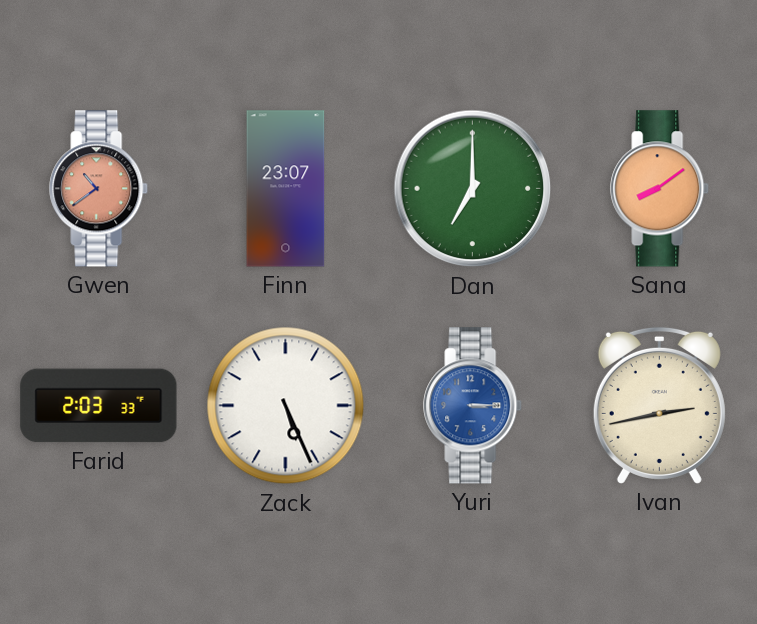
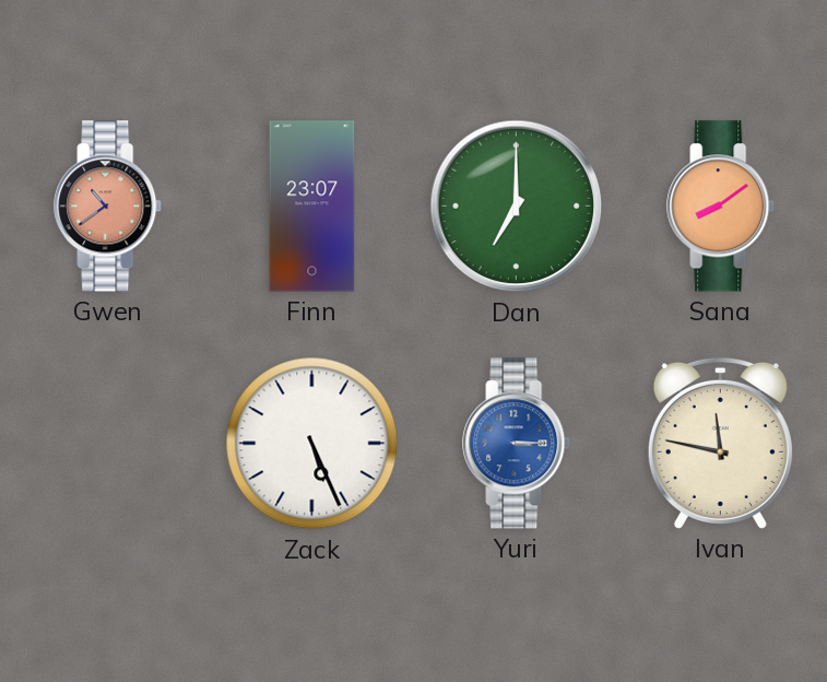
Farid: 2:03 -> none
Ivan: 2:43 -> 11:47
